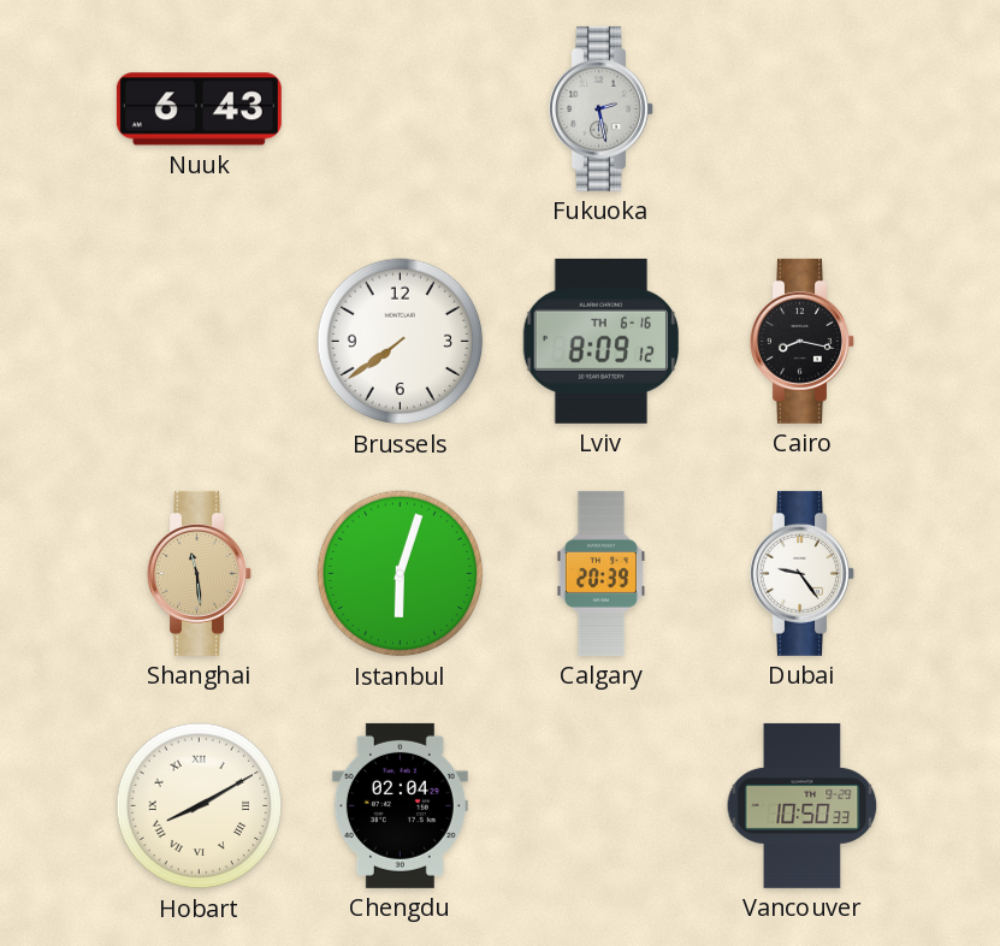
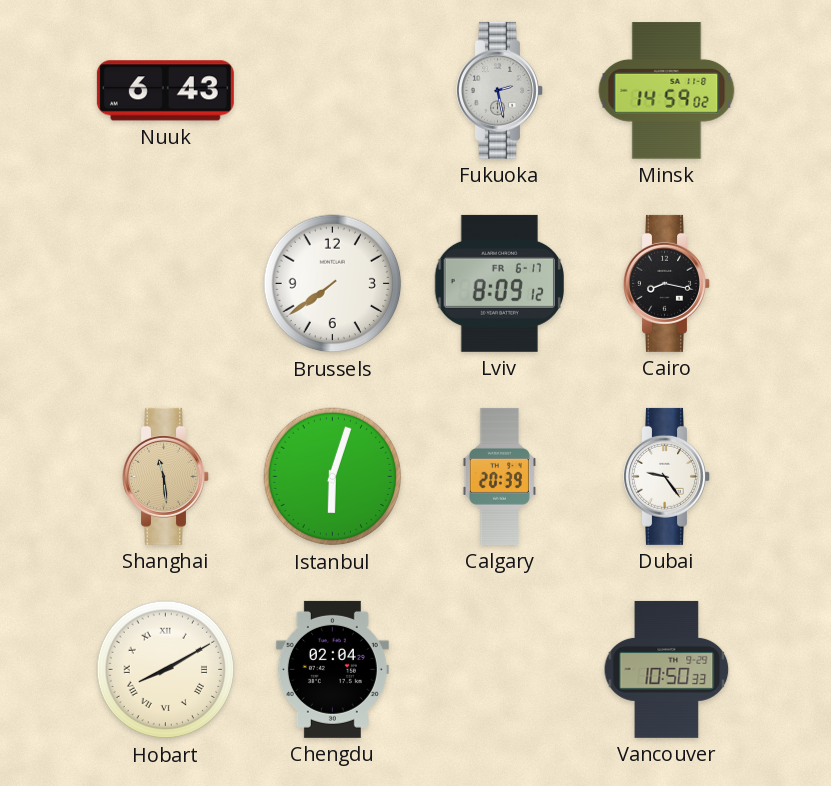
Minsk: none -> 14:59
Lviv date: TH 6-16 -> FR 6-17
